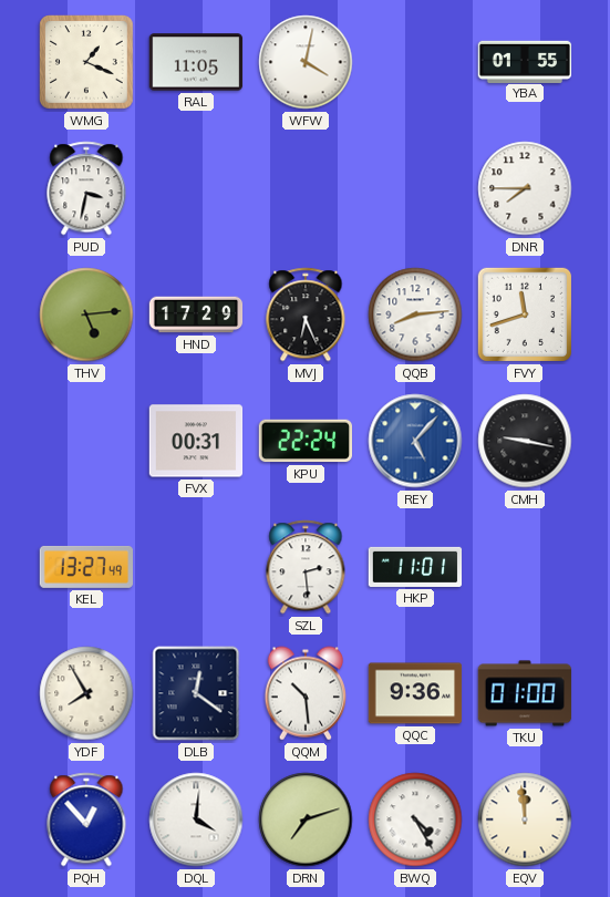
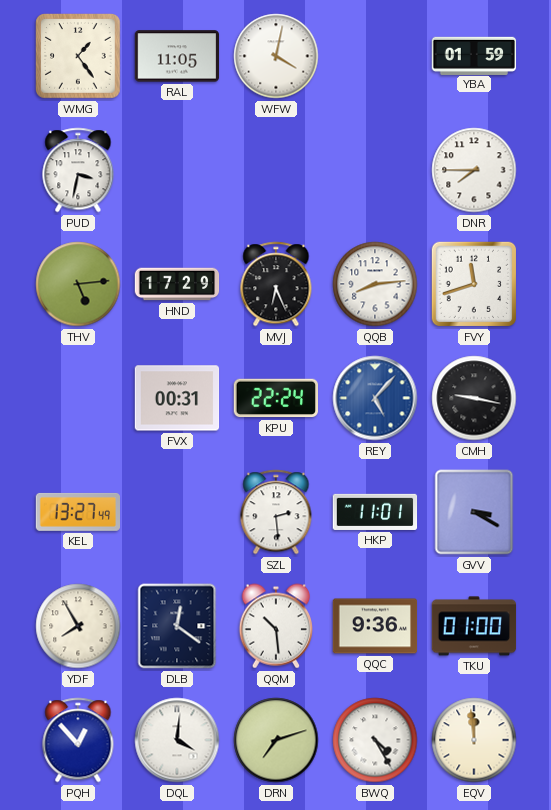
WMG: 1:19 -> 1:24
YBA: 01:55 -> 01:59
GVV: none -> 3:20
